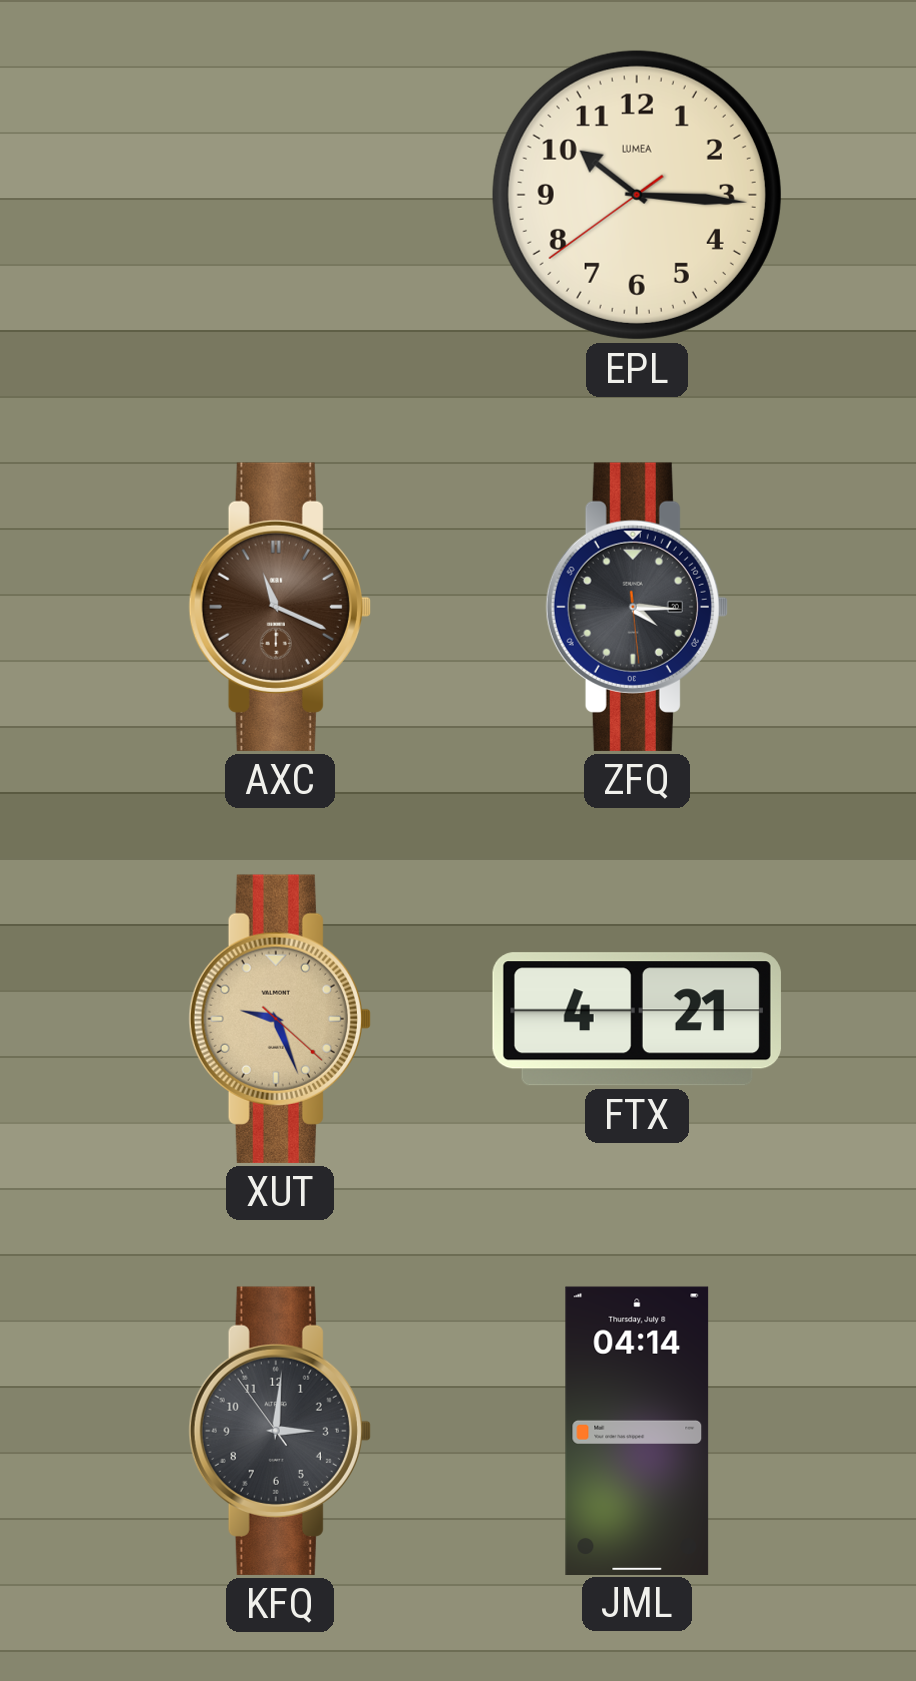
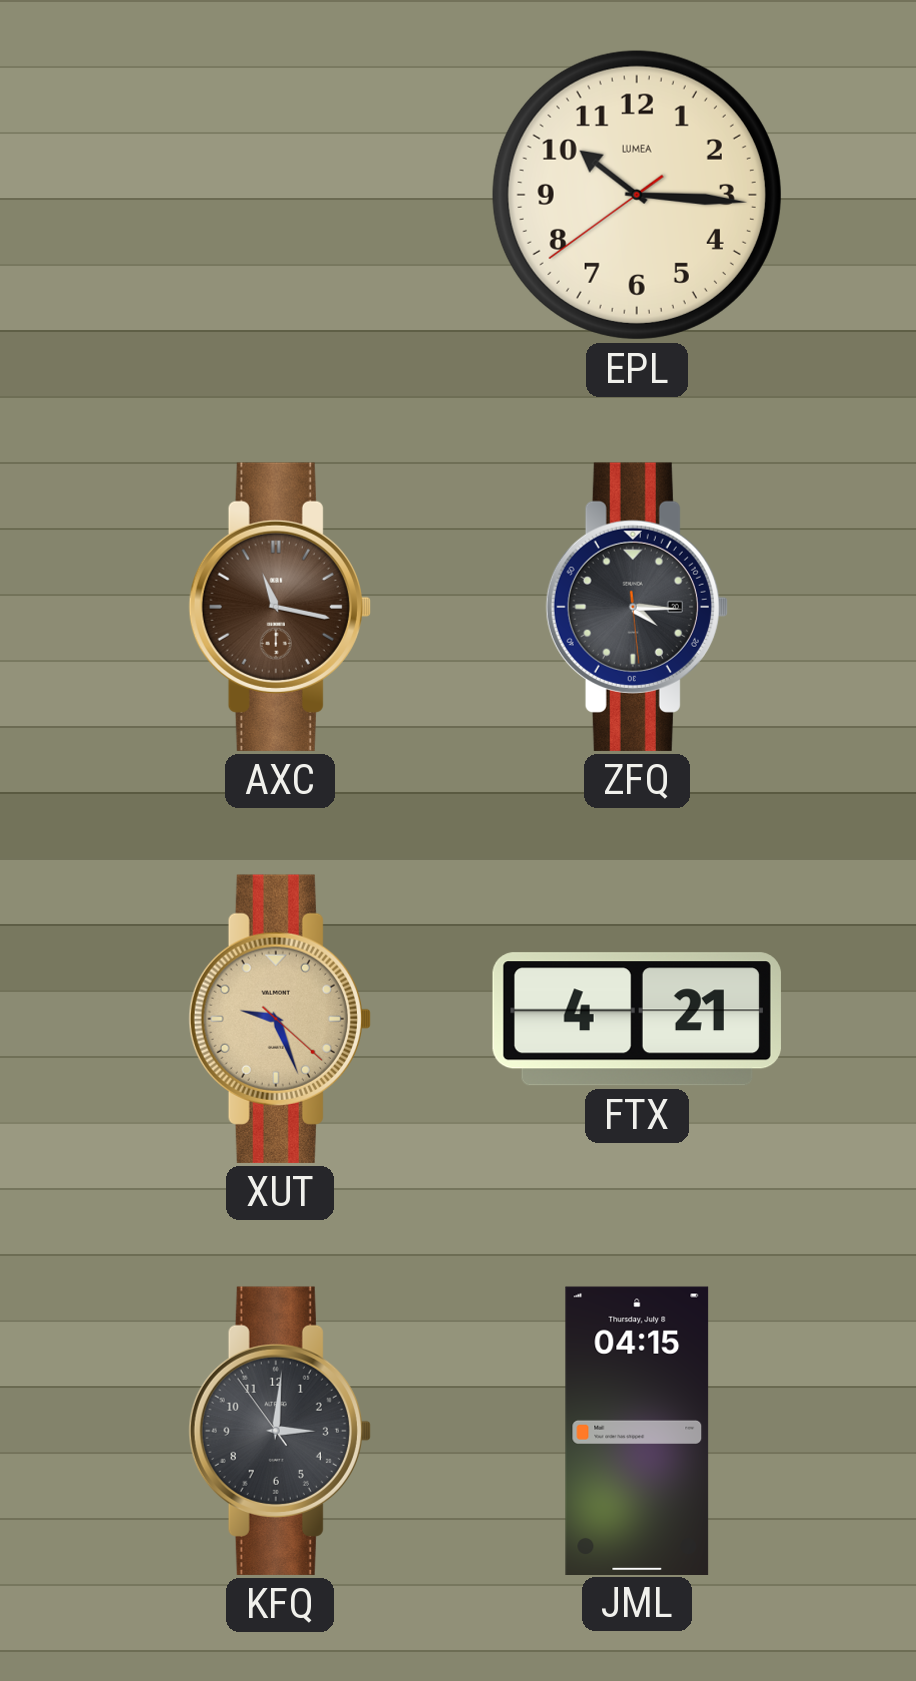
AXC: 11:19 -> 11:17
JML: 04:14 -> 04:15
